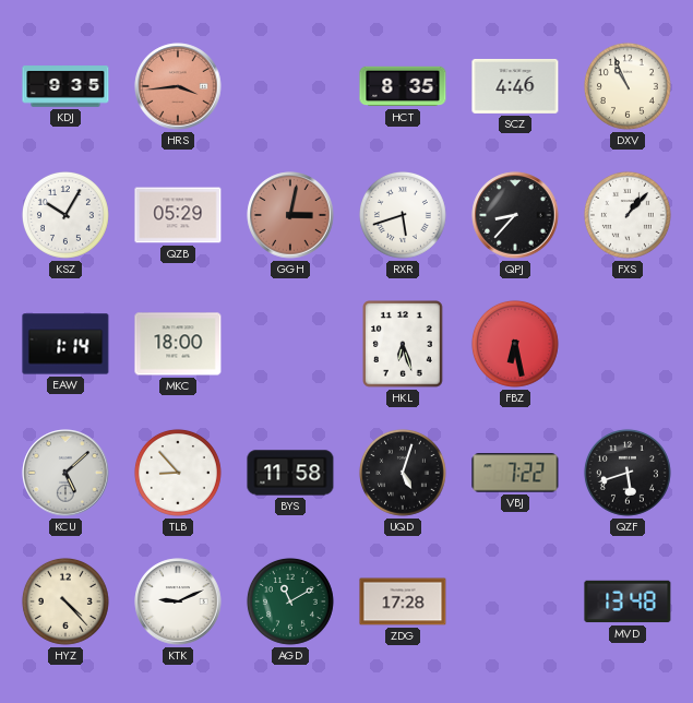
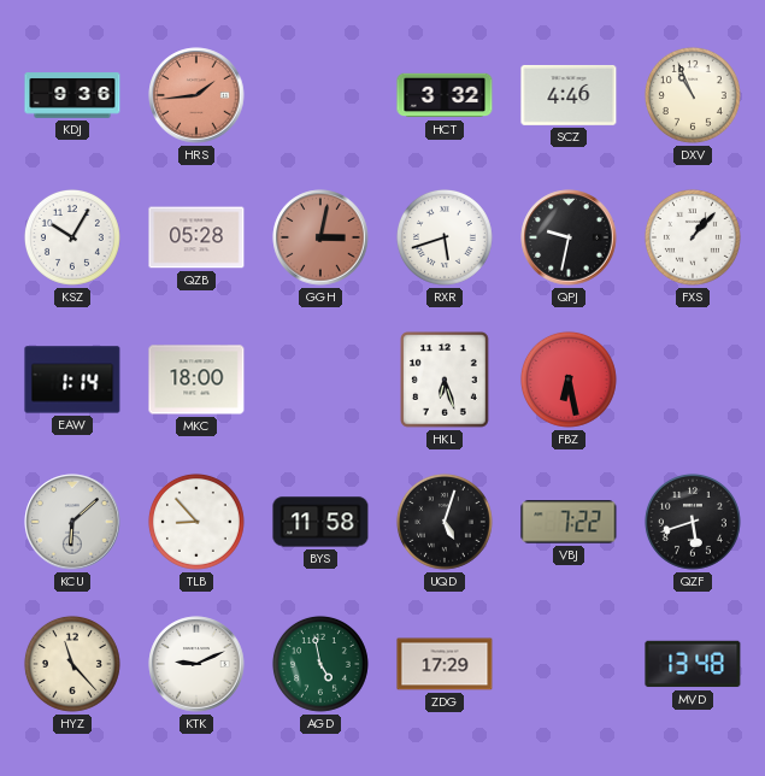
KDJ: 9:35 -> 9:36
HRS: 3:44 -> 1:44
HCT: 8:35 -> 3:32
QZB: 05:29 -> 05:28
QPJ: 8:37 -> 9:32
KCU: 5:08 -> 6:08
HYZ: 4:23 -> 11:23
AGD: 11:10 -> 4:58
ZDG: 17:28 -> 17:29
